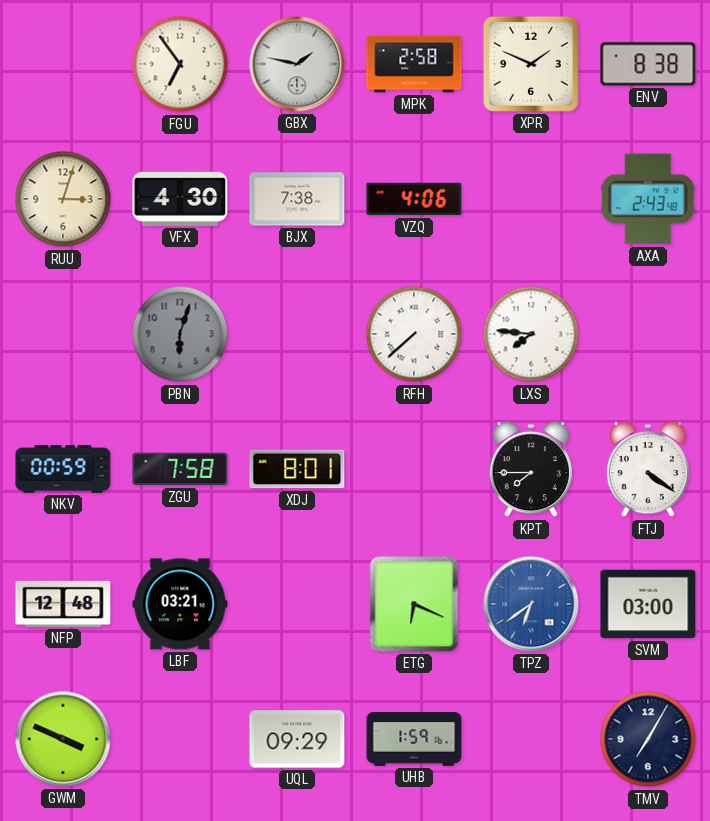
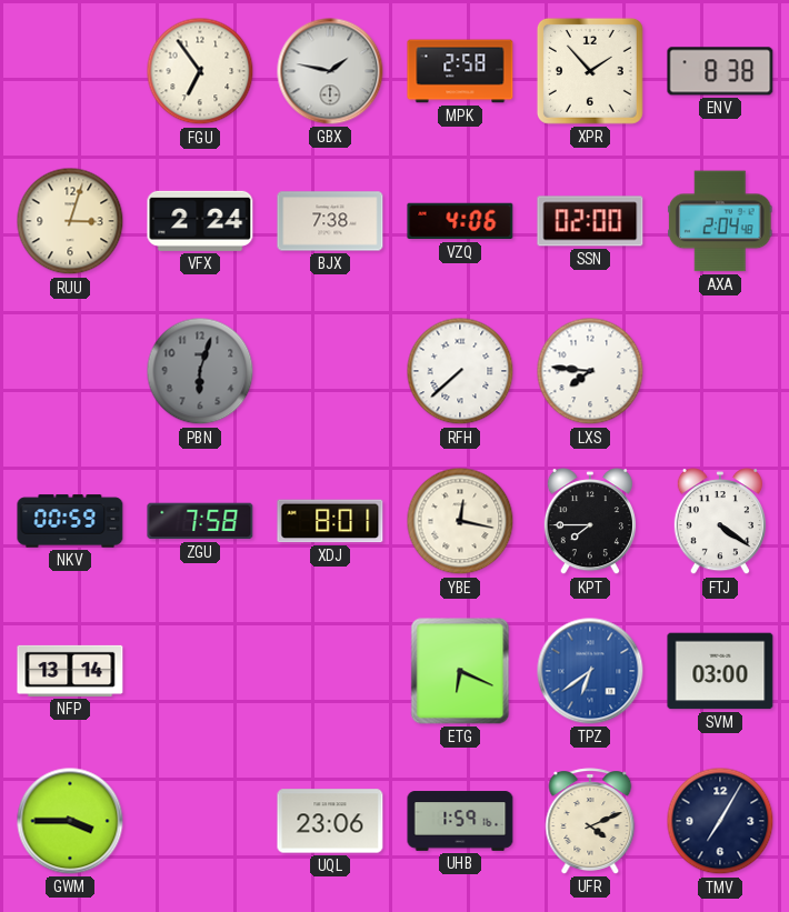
XPR: 1:49 -> 1:53
VFX: 4:30 -> 2:24
SSN: none -> 02:00
AXA: 2:43 -> 2:04
YBE: none -> 12:17
NFP: 12:48 -> 13:14
LBF: 03:21 -> none
GWM: 3:49 -> 3:45
UQL: 09:29 -> 23:06
UFR: none -> 4:11
